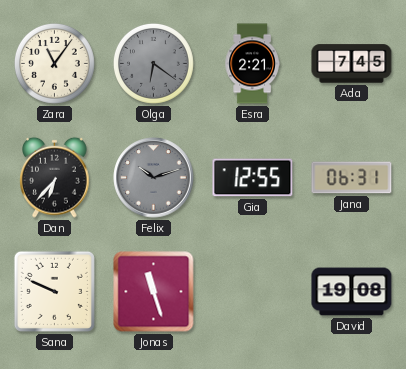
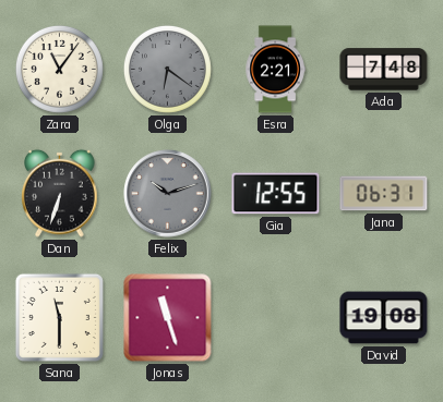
Ada: 7:45 -> 7:48
Dan: 6:37 -> 6:33
Sana: 9:49 -> 11:30
